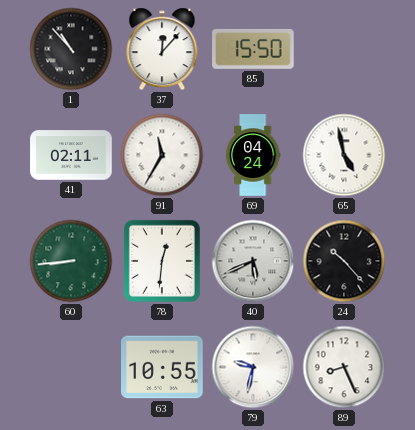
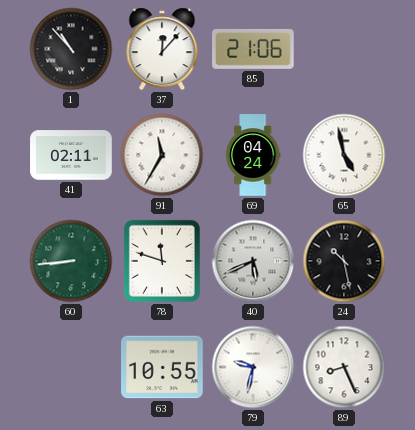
85: 15:50 -> 21:06
78: 12:31 -> 11:48
24: 10:23 -> 10:28
